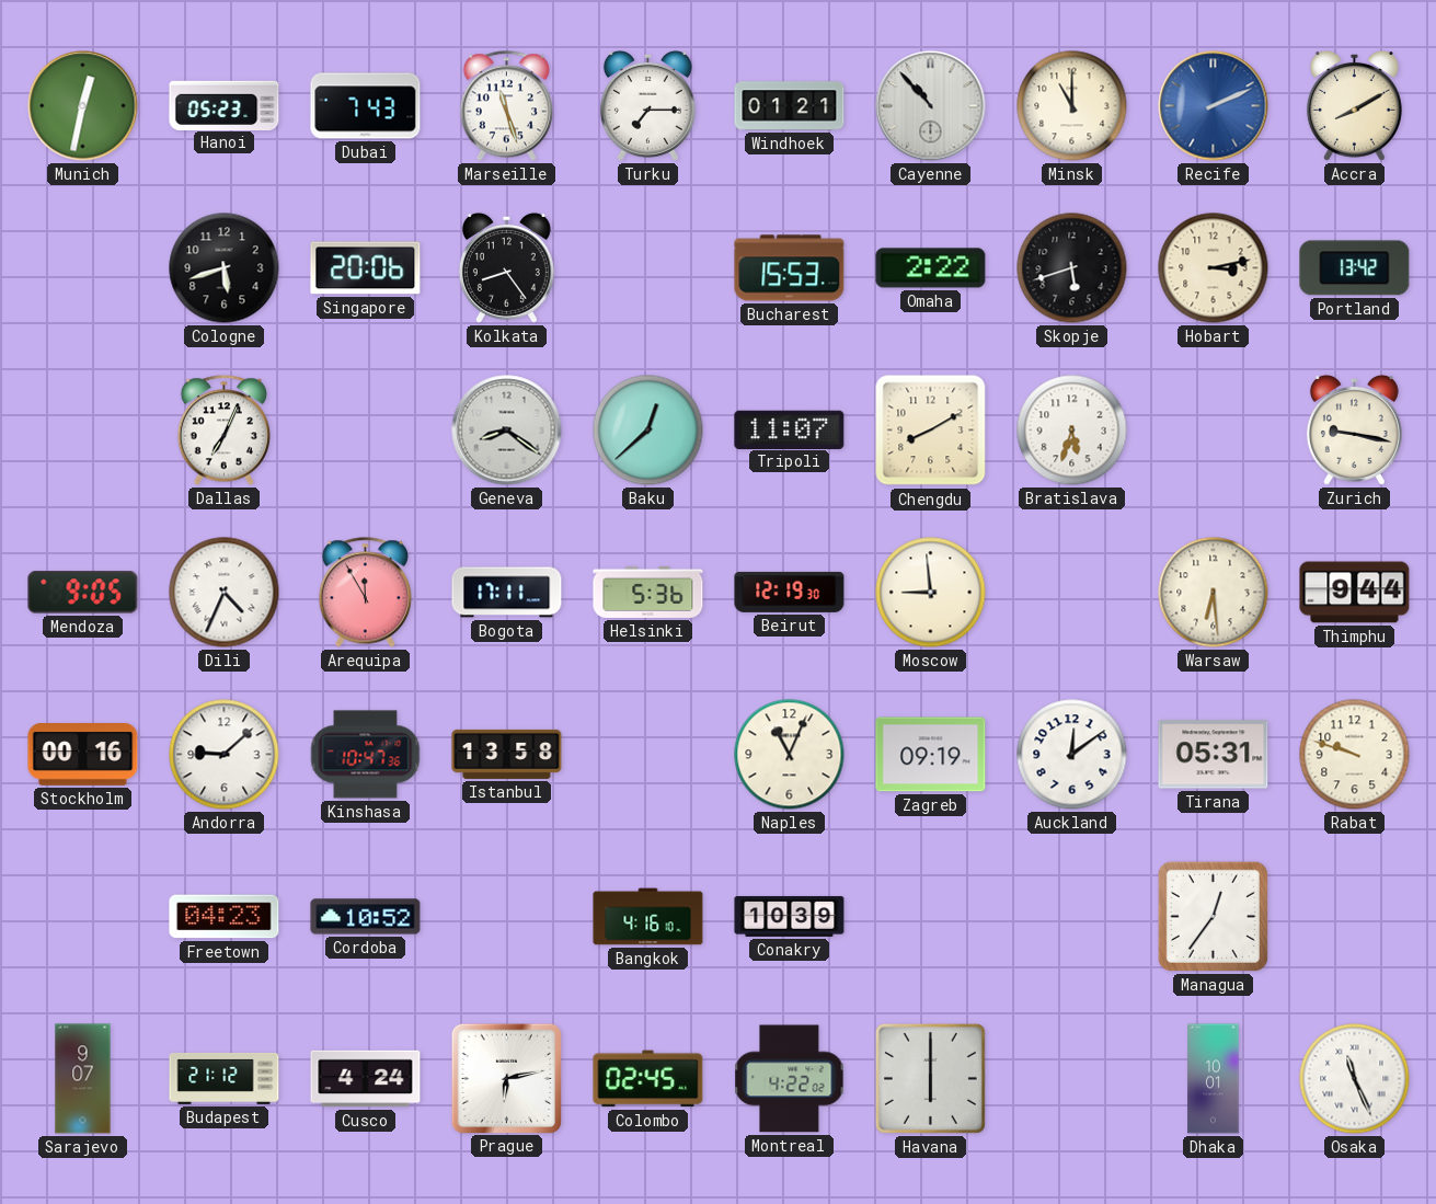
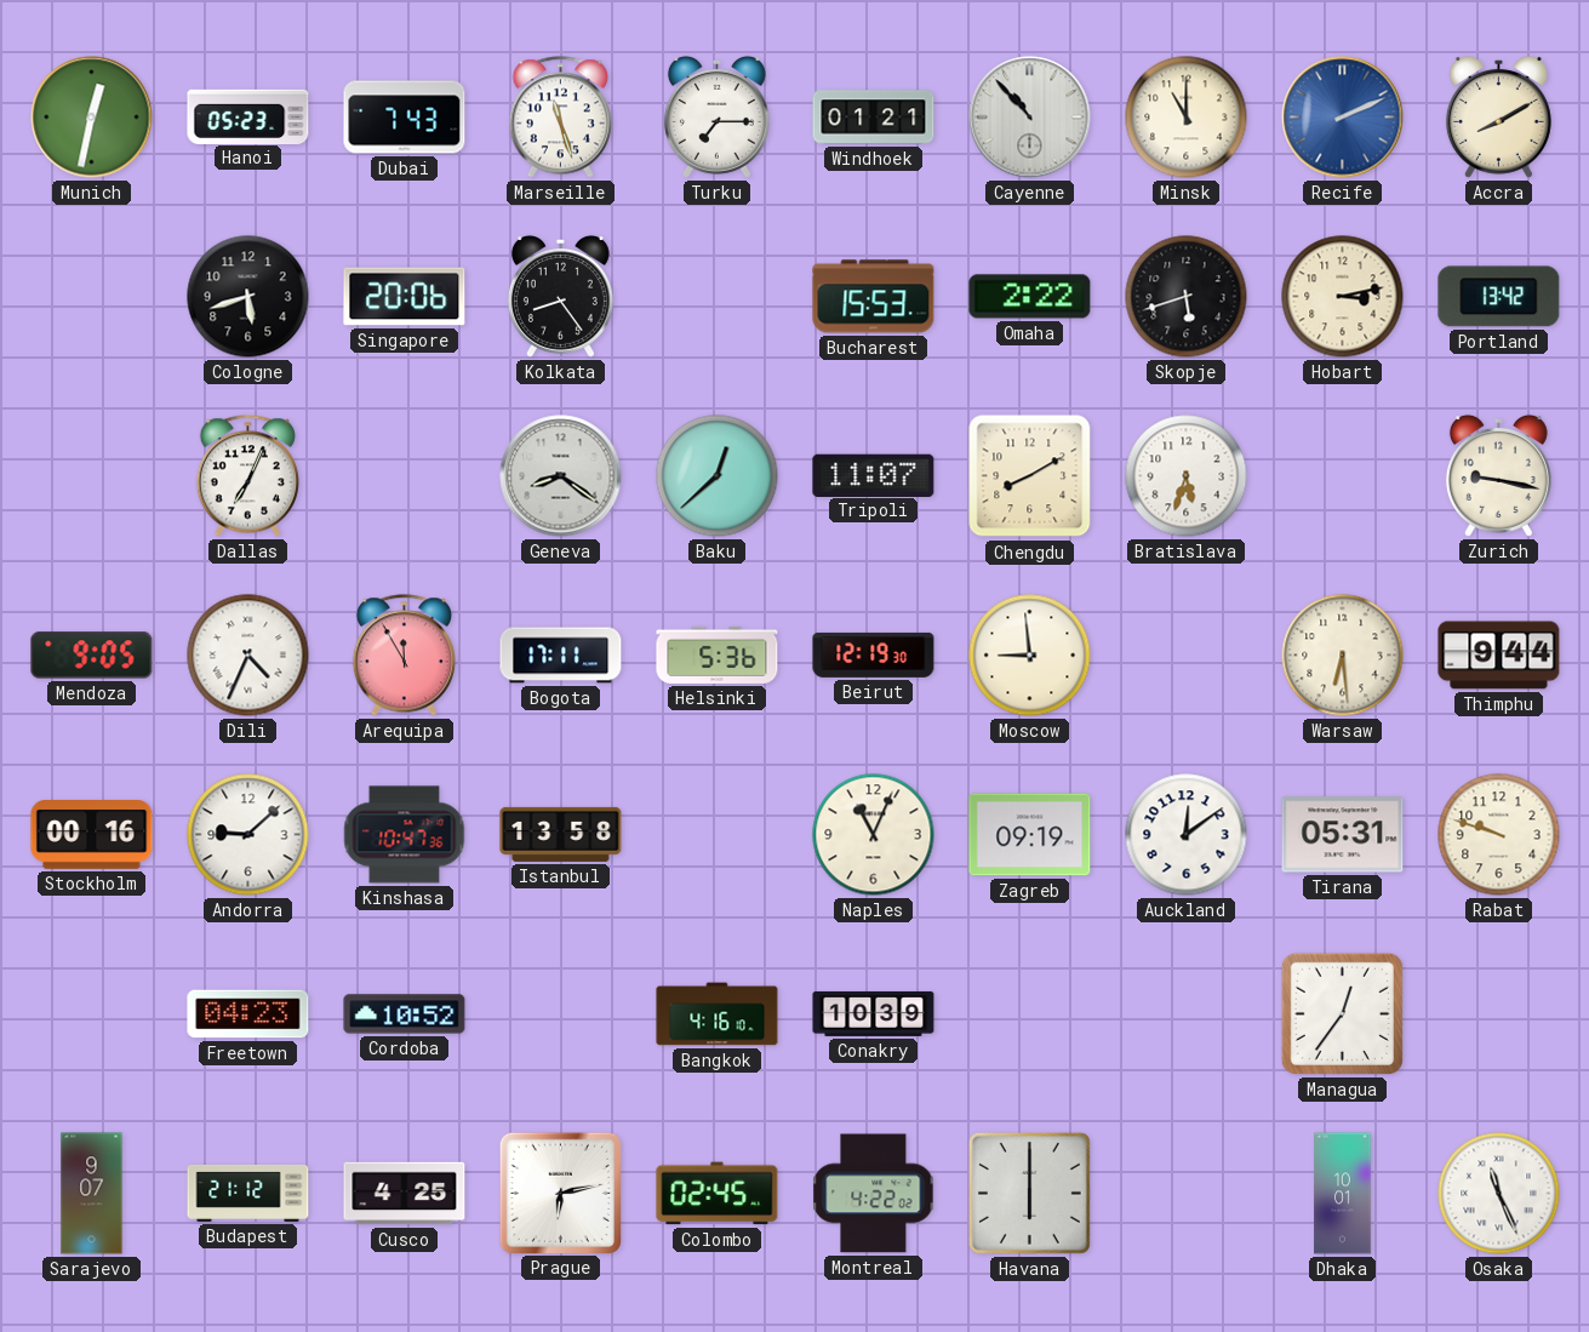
Cusco: 4:24 -> 4:25
